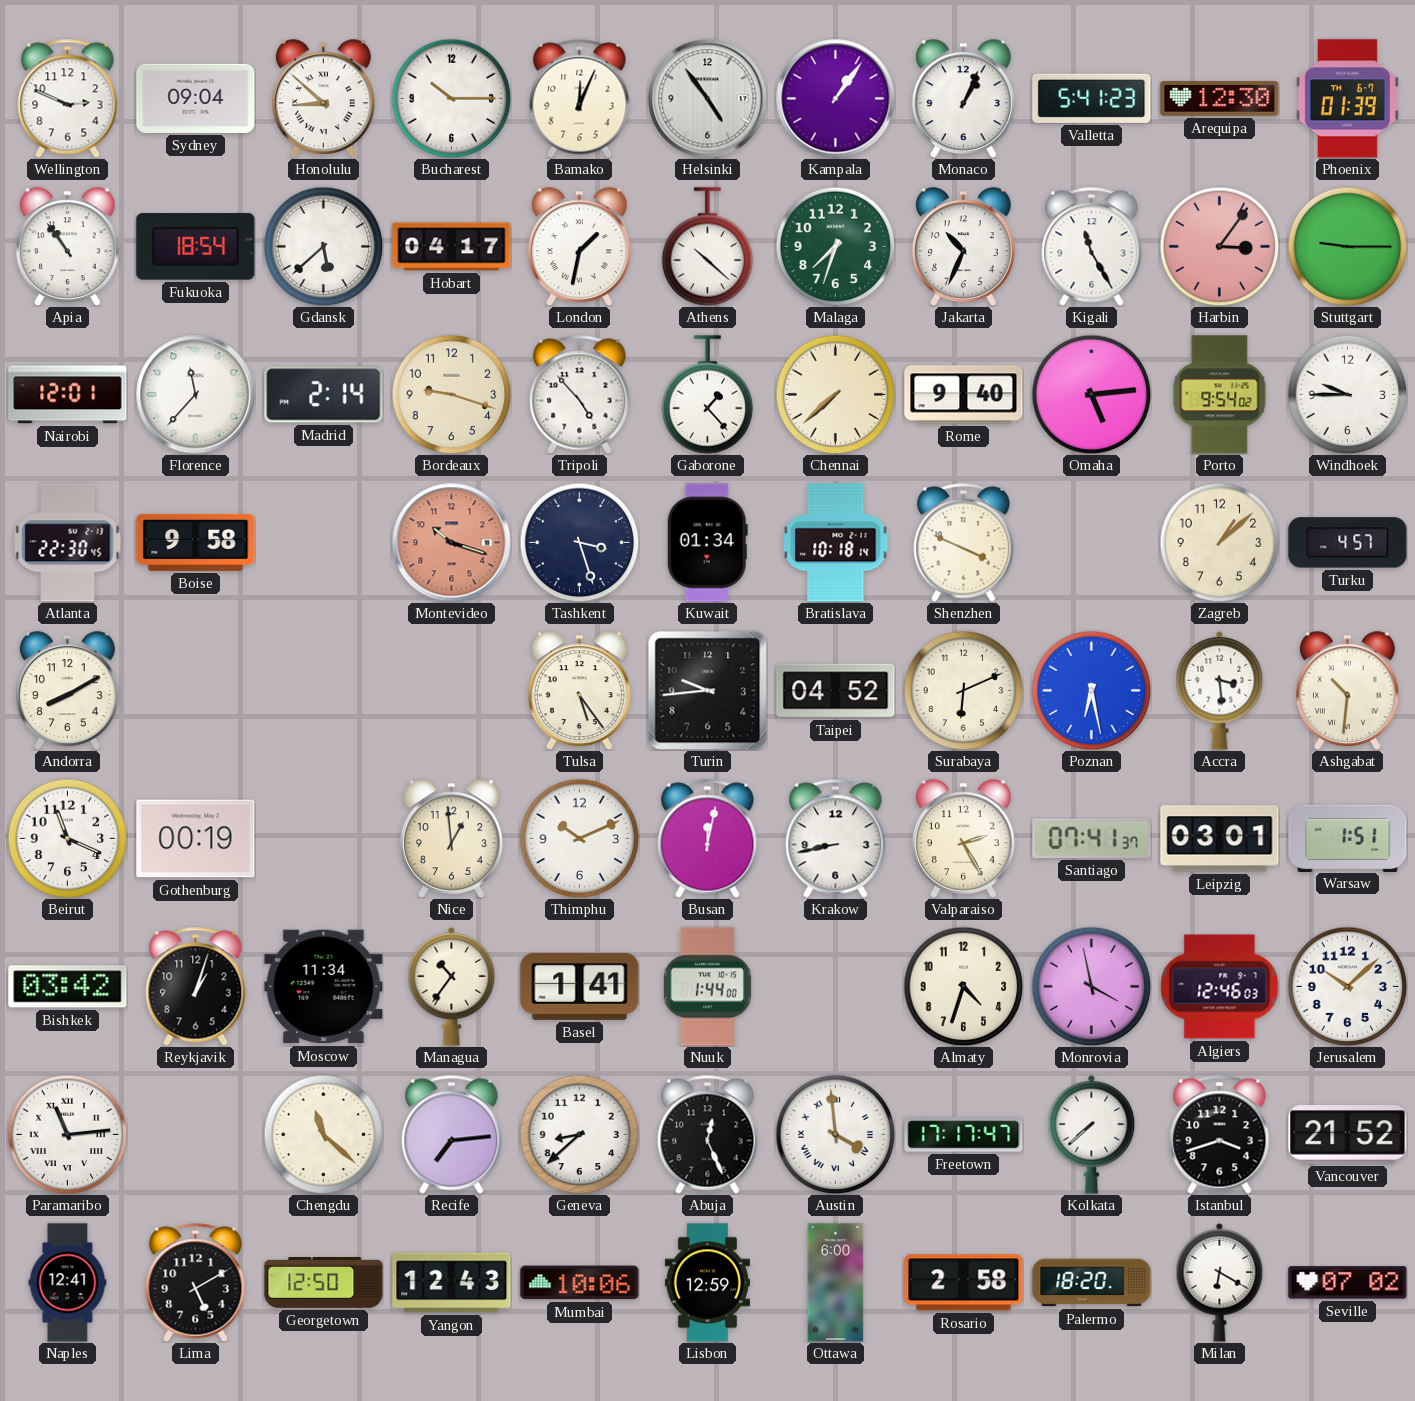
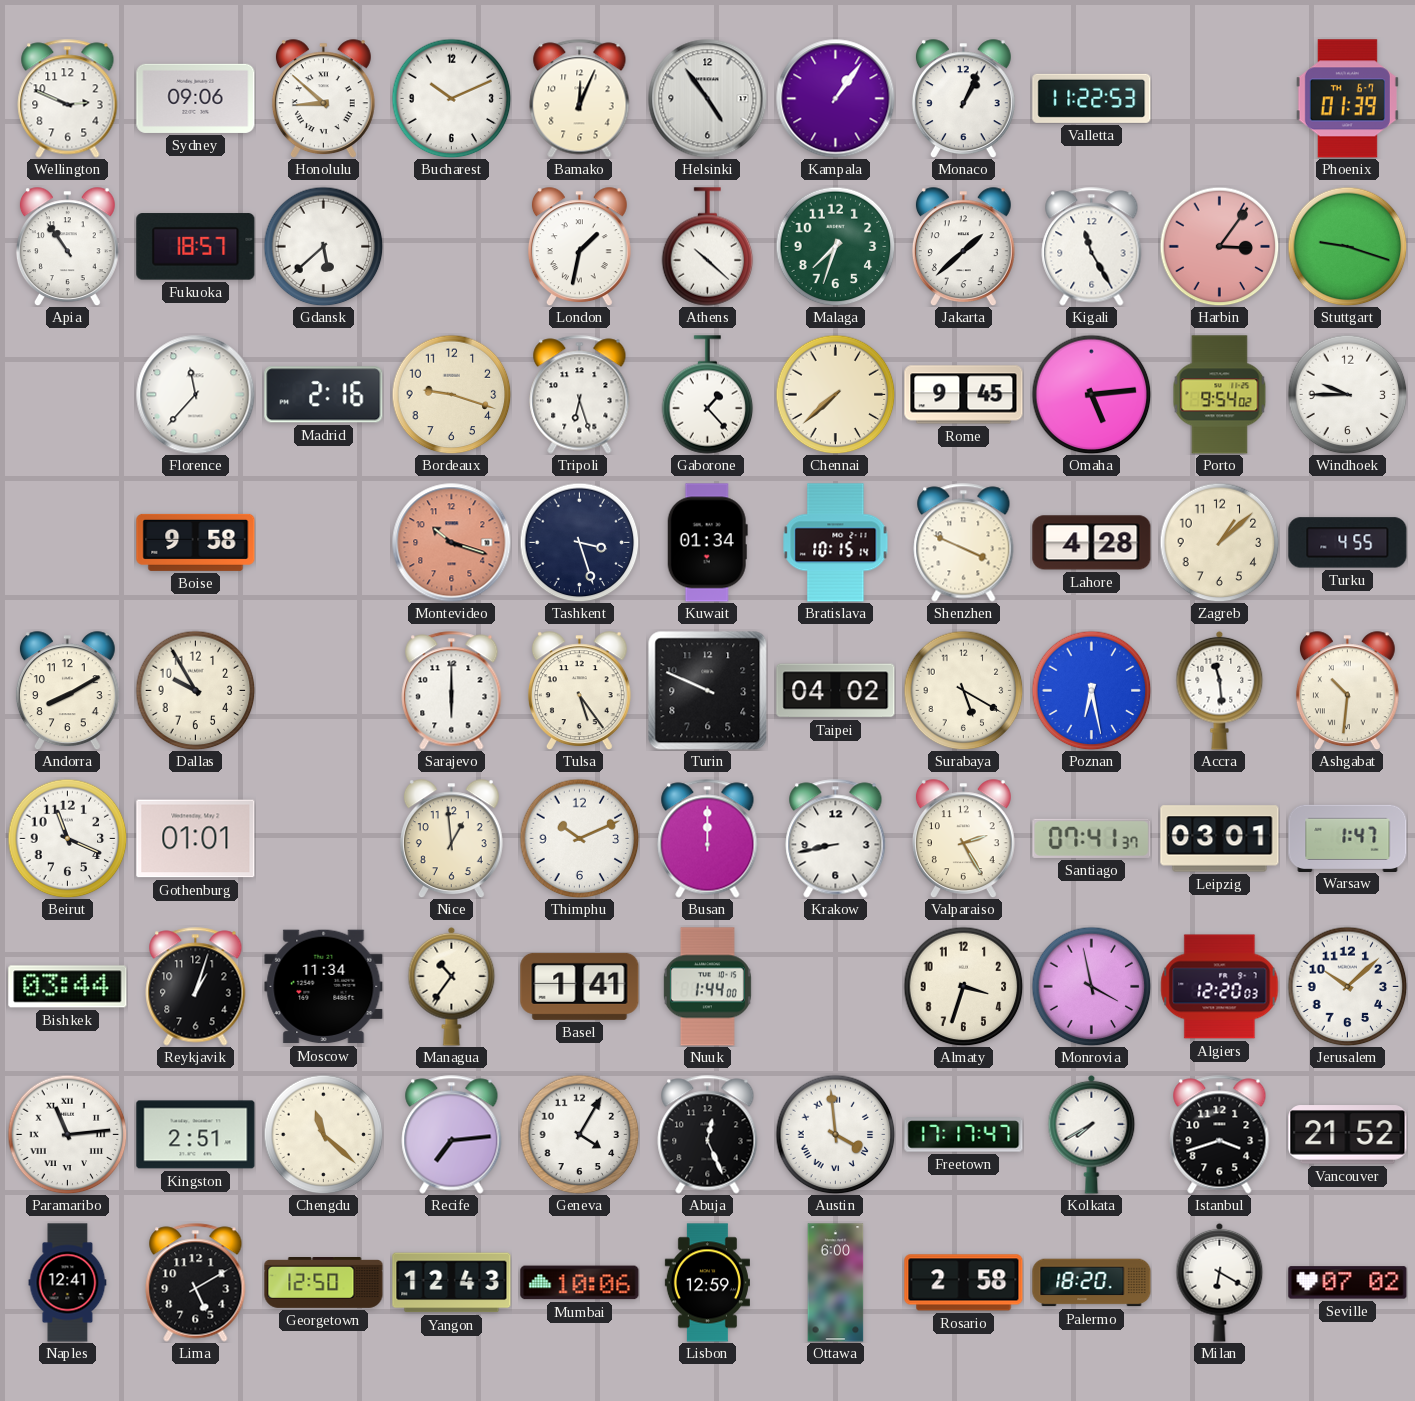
Sydney: 09:04 -> 09:06
Bucharest: 10:15 -> 10:11
Valletta: 5:41 -> 11:22
Arequipa: 12:30 -> none
Fukuoka: 18:54 -> 18:57
Hobart: 04:17 -> none
Jakarta: 10:34 -> 1:38
Stuttgart: 9:15 -> 9:18
Nairobi: 12:01 -> none
Madrid: 2:14 -> 2:16
Tripoli: 4:53 -> 6:27
Rome: 9:40 -> 9:45
Atlanta: 22:30 -> none
Bratislava: 10:18 -> 10:15
Lahore: none -> 4:28
Turku: 4:57 -> 4:55
Dallas: none -> 9:55
Sarajevo: none -> 6:00
Turin: 9:44 -> 9:49
Taipei: 04:52 -> 04:02
Surabaya: 6:11 -> 5:20
Accra: 3:29 -> 11:29
Gothenburg: 00:19 -> 01:01
Busan: 12:02 -> 12:00
Warsaw: 1:51 -> 1:47
Bishkek: 03:42 -> 03:44
Almaty: 4:33 -> 3:33
Algiers: 12:46 -> 12:20
Kingston: none -> 2:51
Geneva: 8:38 -> 4:05
Kolkata: 7:38 -> 7:40
